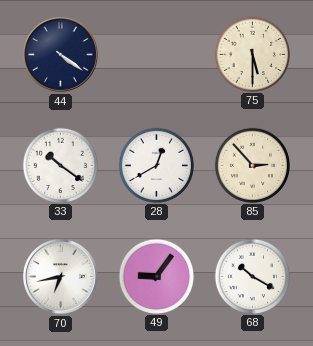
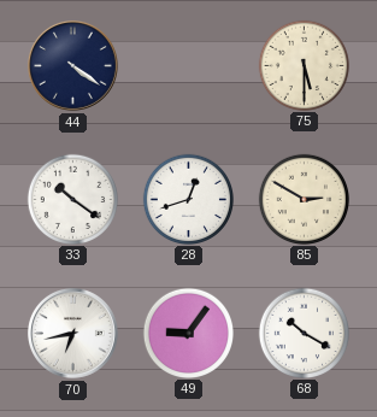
28: 12:40 -> 12:42
85: 2:53 -> 2:50
